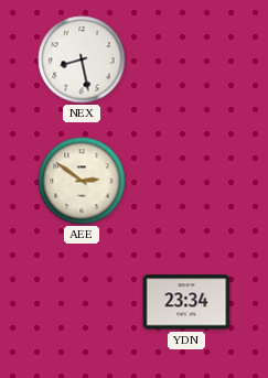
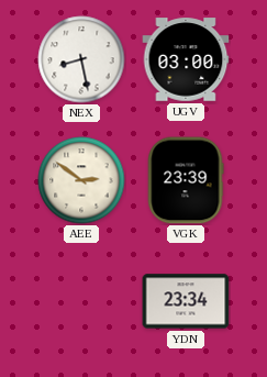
UGV: none -> 03:00
VGK: none -> 23:39
